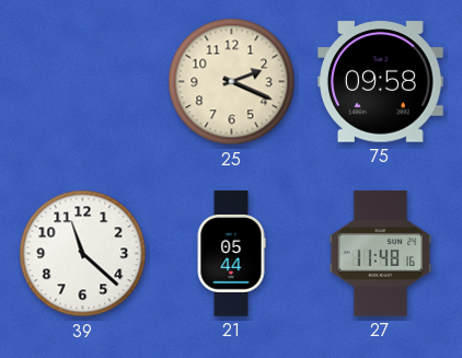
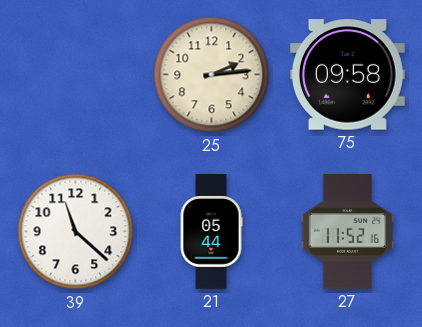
25: 2:19 -> 2:14
27: 11:48 -> 11:52
